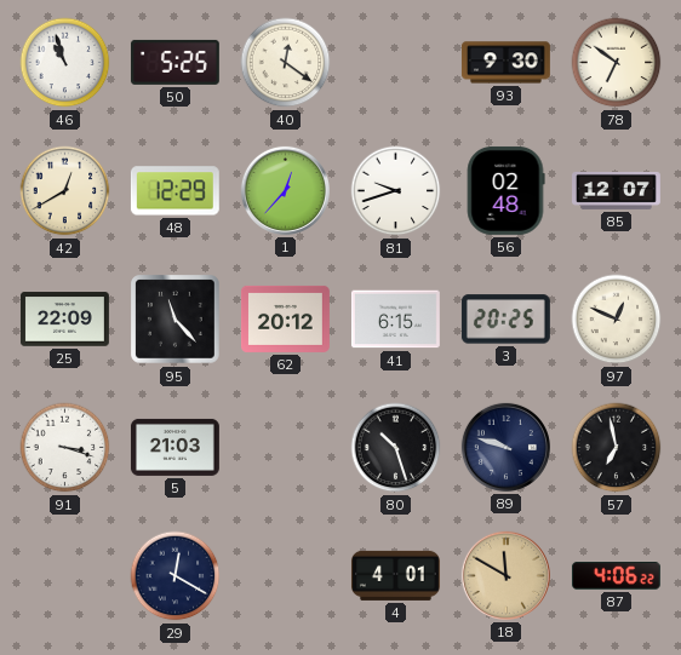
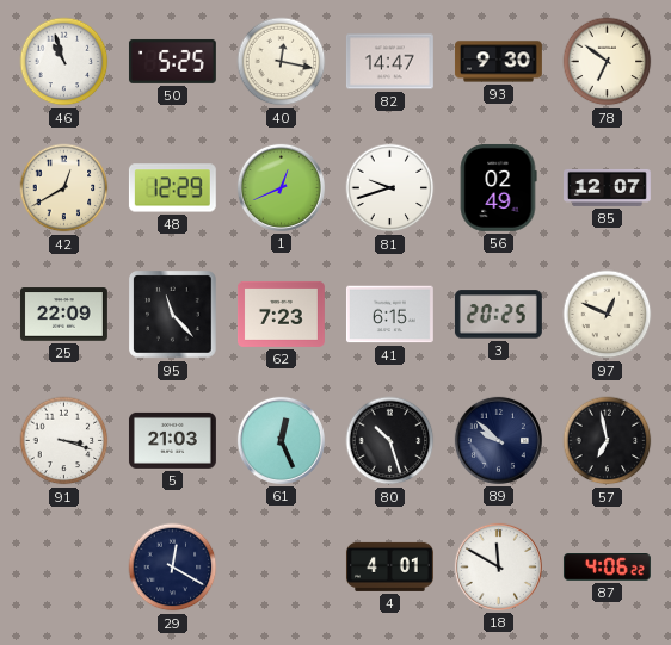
40: 12:21 -> 12:17
82: none -> 14:47
1: 12:37 -> 12:41
56: 02:48 -> 02:49
62: 20:12 -> 7:23
61: none -> 12:26
89: 9:48 -> 9:52
18 dial: champagne -> white
